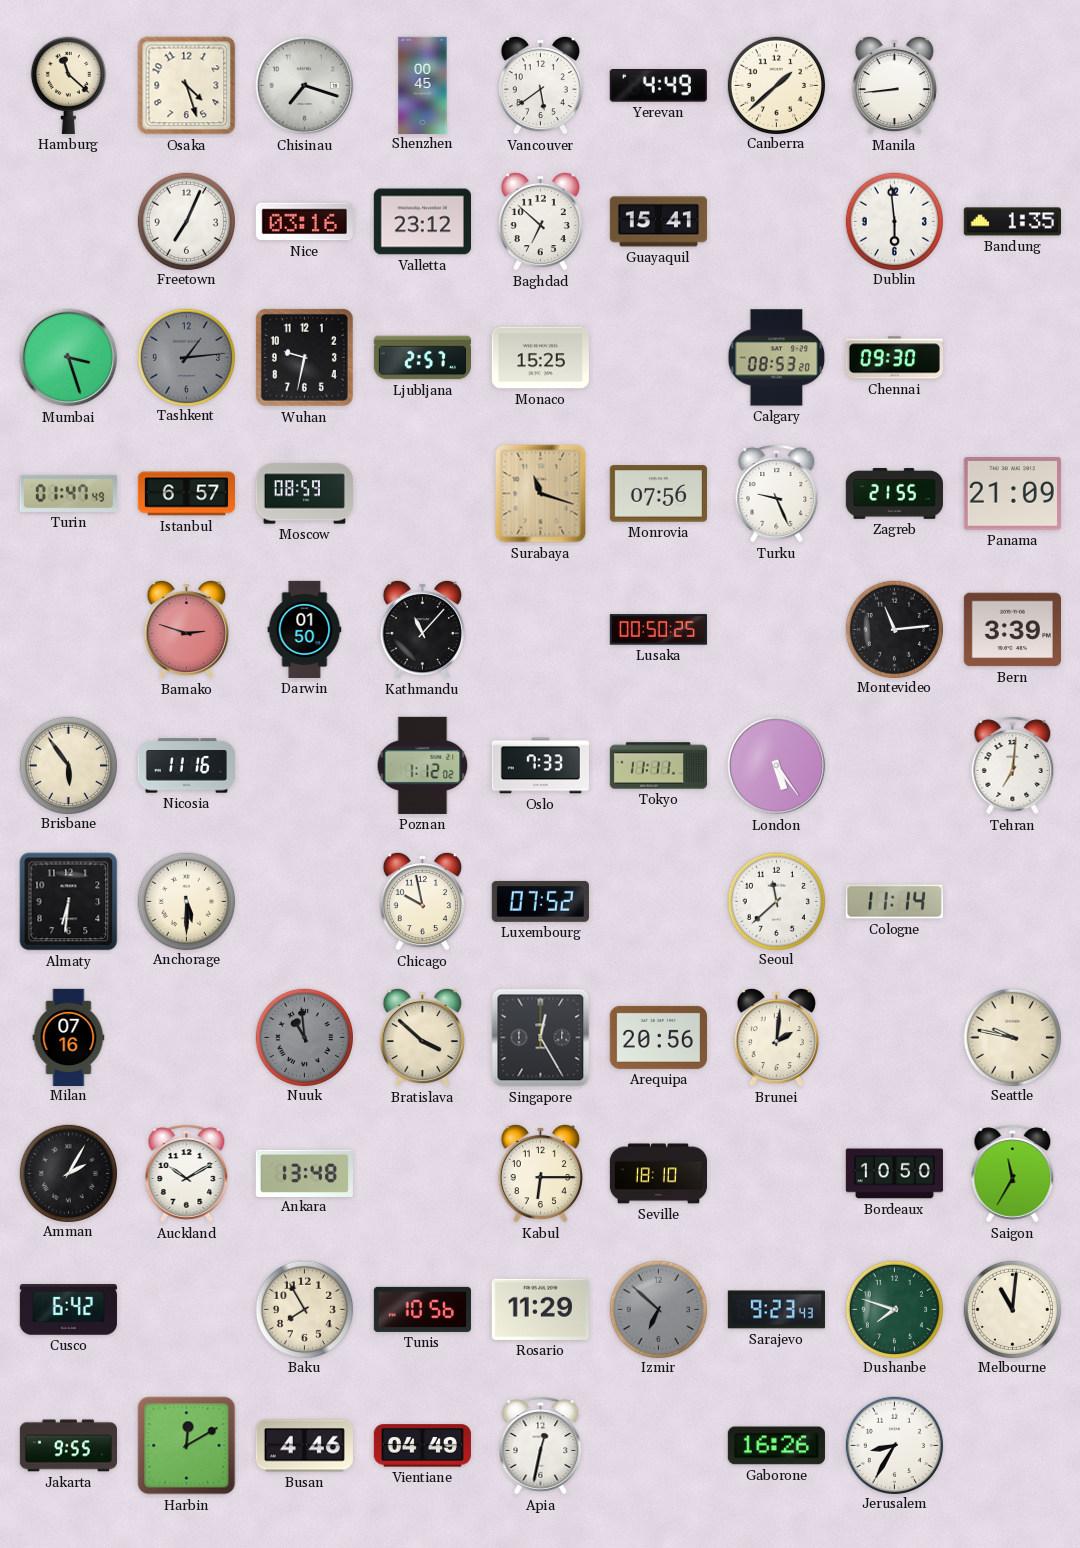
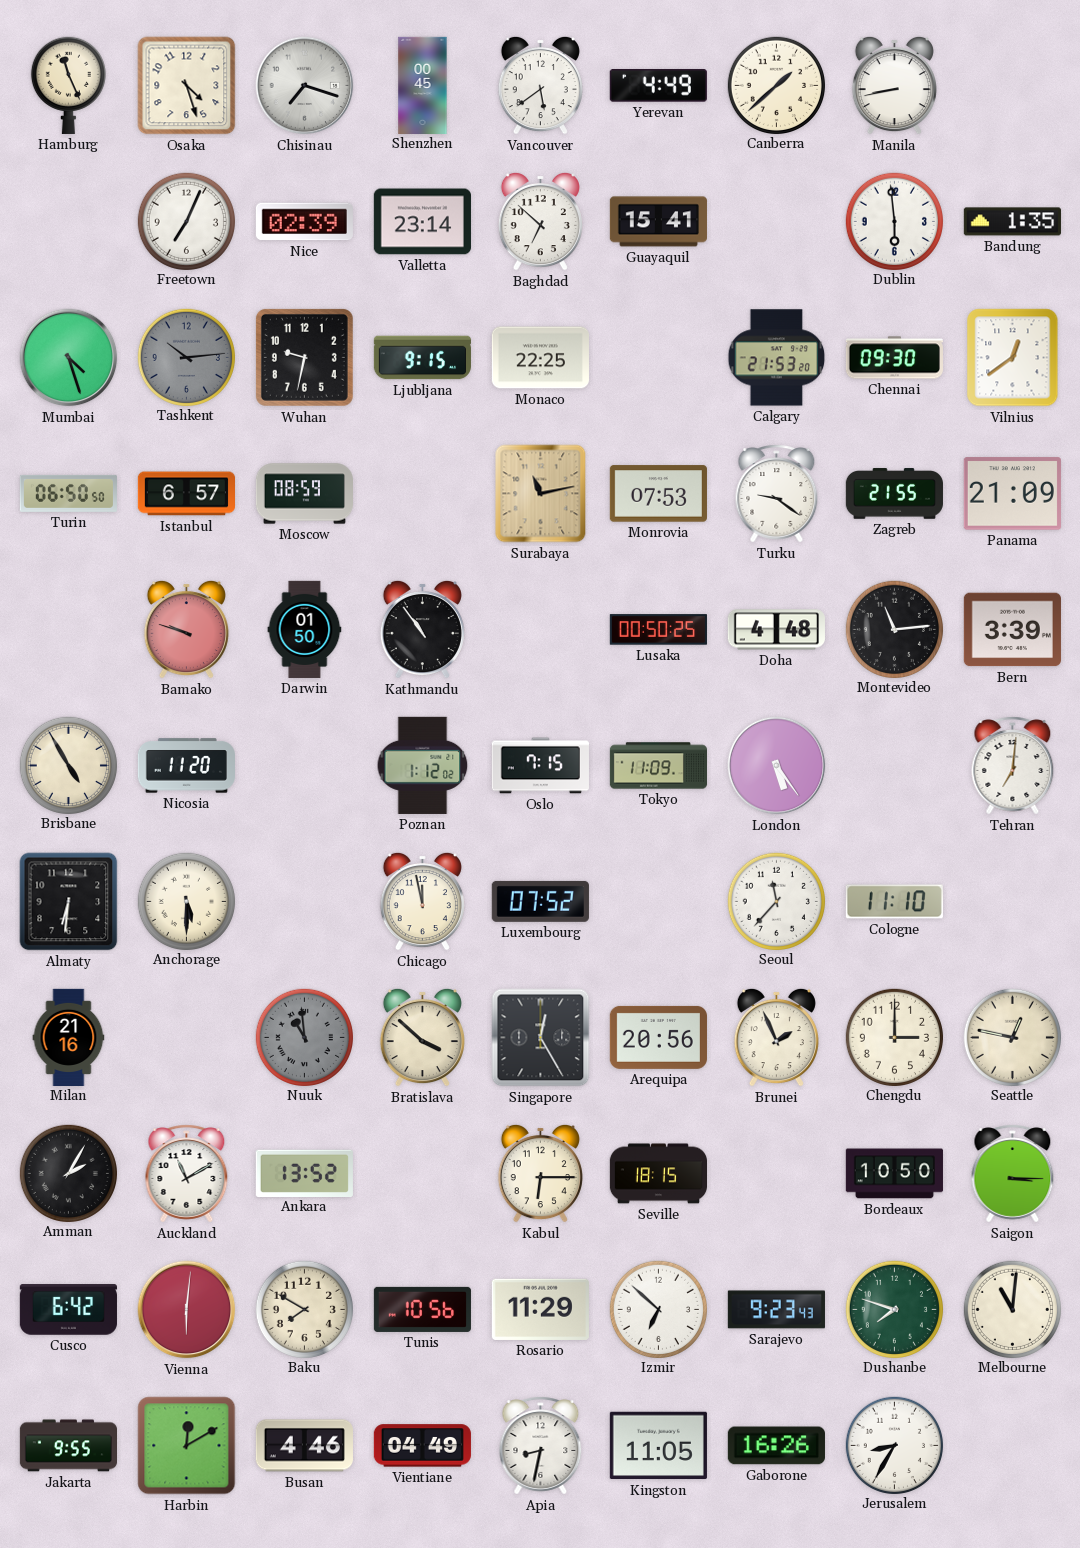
Hamburg: 11:22 -> 11:26
Manila: 8:44 -> 8:43
Nice: 03:16 -> 02:39
Valletta: 23:12 -> 23:14
Mumbai: 3:27 -> 4:27
Tashkent: 1:14 -> 10:14
Ljubljana: 2:57 -> 9:15
Monaco: 15:25 -> 22:25
Calgary: 08:53 -> 21:53
Vilnius: none -> 12:39
Turin: 01:47 -> 06:50
Surabaya: 11:18 -> 11:13
Monrovia: 07:56 -> 07:53
Turku: 9:26 -> 9:21
Bamako: 2:48 -> 9:48
Kathmandu: 11:07 -> 10:54
Doha: none -> 4:48
Brisbane: 5:54 -> 4:55
Nicosia: 11:16 -> 11:20
Oslo: 7:33 -> 7:15
Tokyo: 11:11 -> 11:09
Chicago: 9:58 -> 11:58
Seoul: 11:38 -> 11:37
Cologne: 11:14 -> 11:10
Milan: 07:16 -> 21:16
Brunei: 2:01 -> 1:56
Chengdu: none -> 3:00
Seattle: 9:47 -> 12:47
Auckland: 10:10 -> 11:10
Ankara: 13:48 -> 13:52
Seville: 18:10 -> 18:15
Saigon: 11:35 -> 3:15
Vienna: none -> 6:01
Baku: 7:55 -> 7:50
Izmir dial: grey -> white
Apia: 12:32 -> 8:32
Kingston: none -> 11:05
